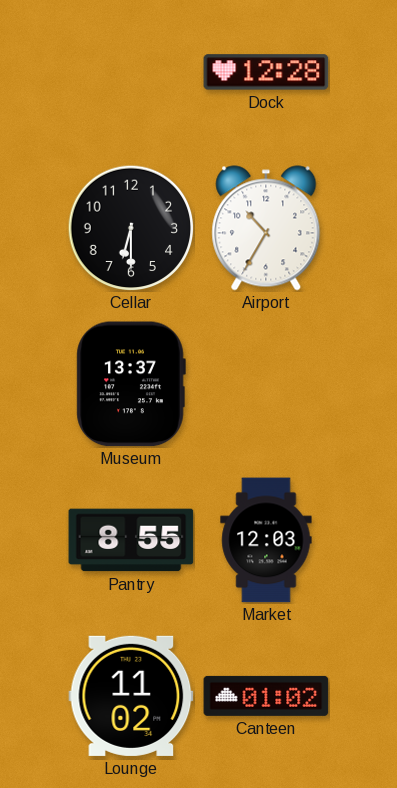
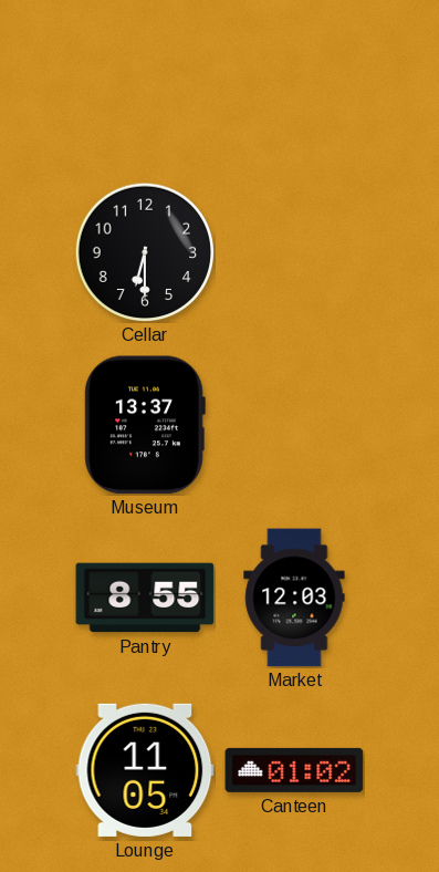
Dock: 12:28 -> none
Airport: 10:35 -> none
Lounge: 11:02 -> 11:05
